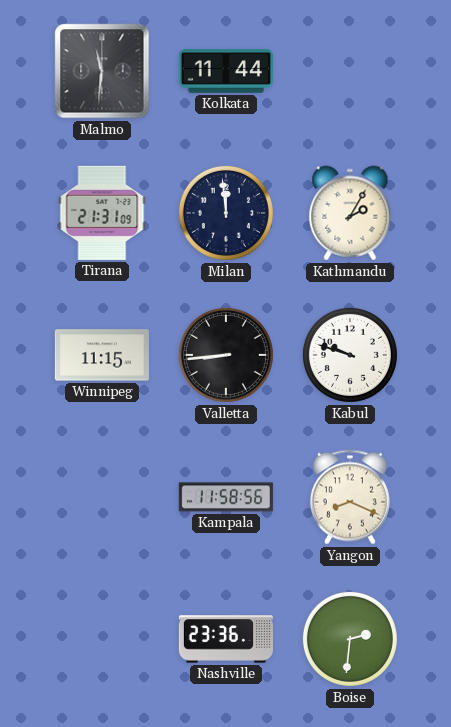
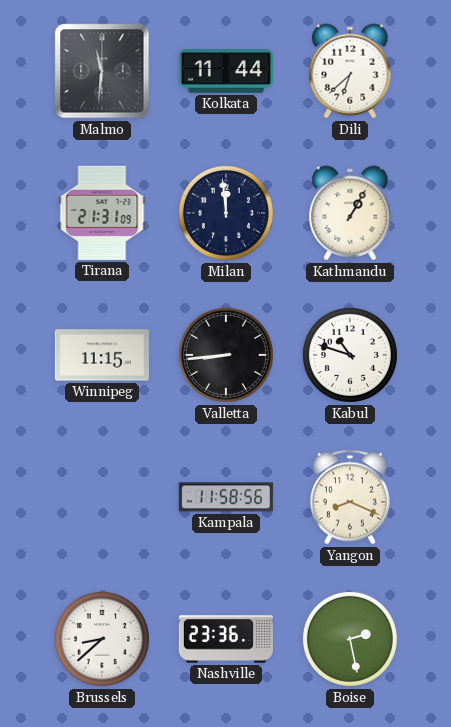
Dili: none -> 6:38
Kathmandu: 2:05 -> 1:05
Kabul: 9:48 -> 10:48
Brussels: none -> 8:38
Boise: 2:31 -> 2:28
